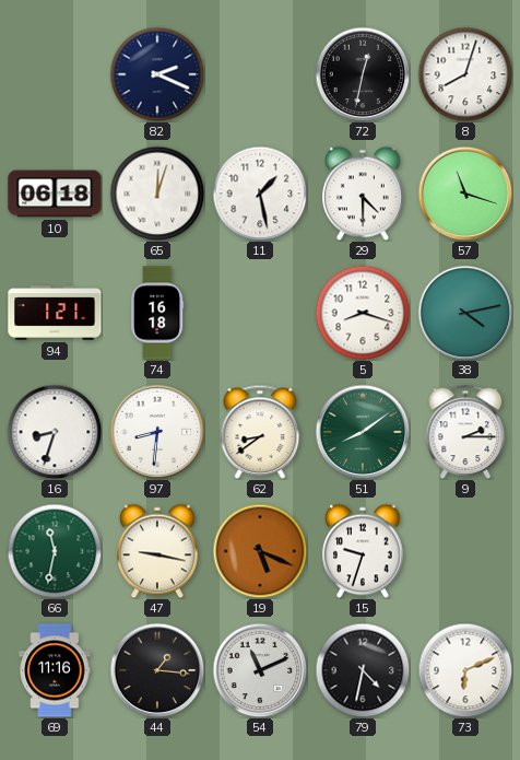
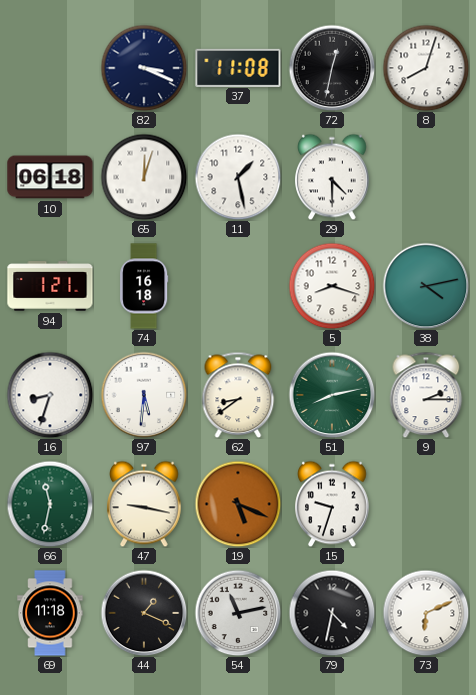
82: 2:19 -> 3:19
37: none -> 11:08
57: 11:18 -> none
97: 8:31 -> 5:31
51: 8:09 -> 8:13
69: 11:16 -> 11:18
44: 1:16 -> 1:19
54: 11:11 -> 11:13
